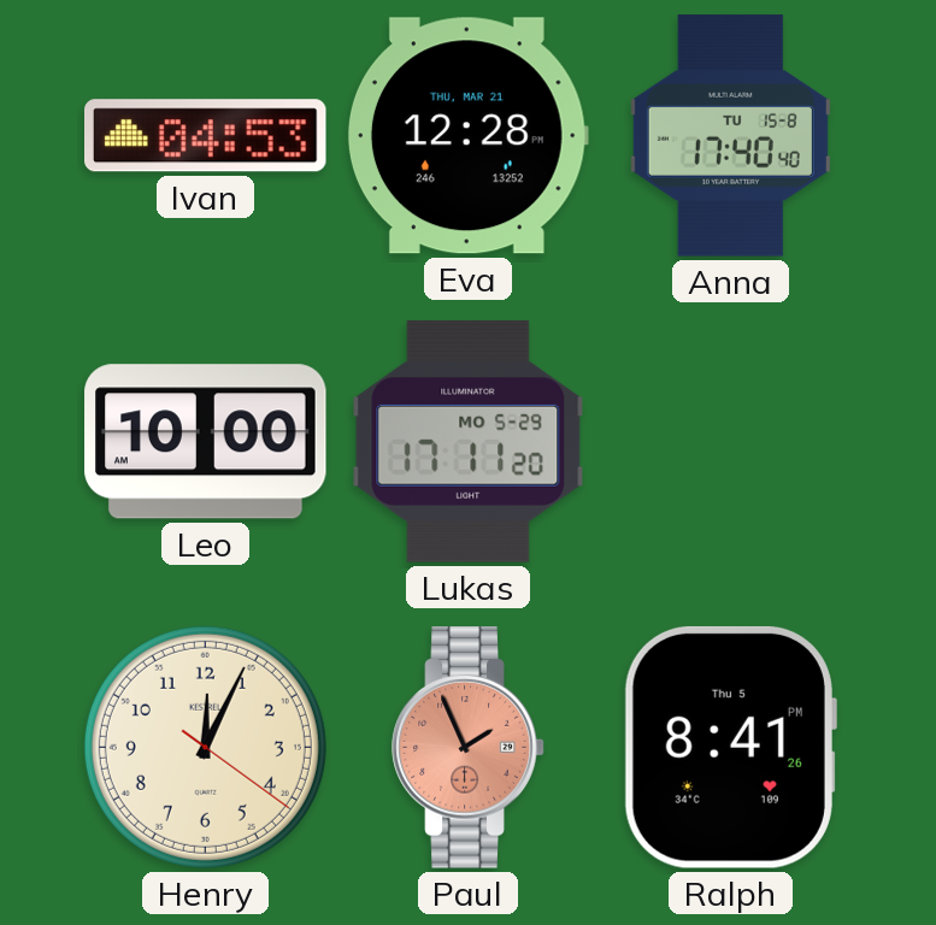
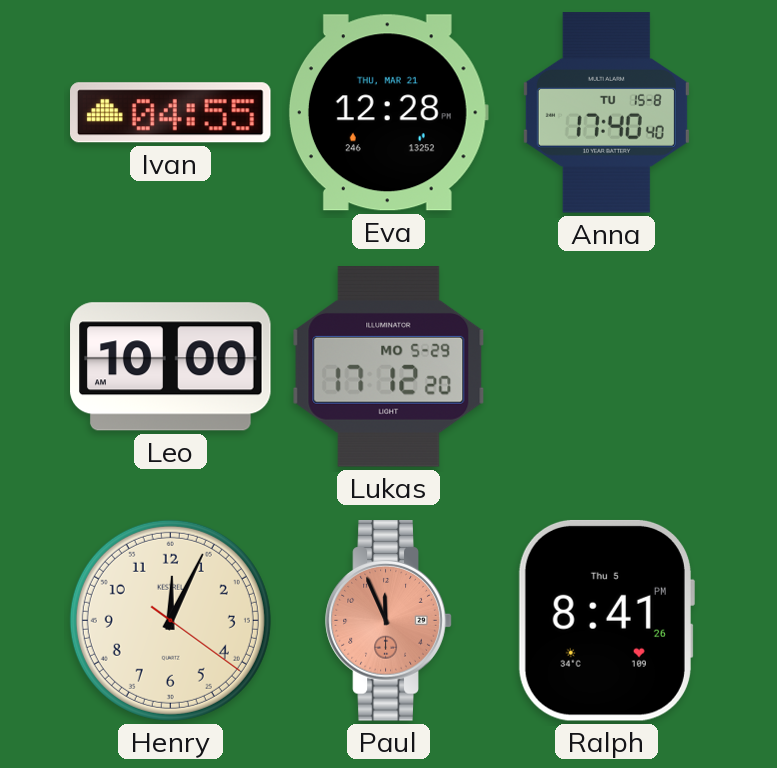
Ivan: 04:53 -> 04:55
Lukas: 17:11 -> 17:12
Paul: 1:56 -> 11:56
